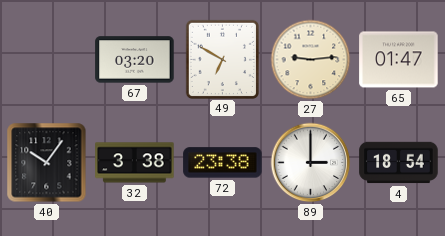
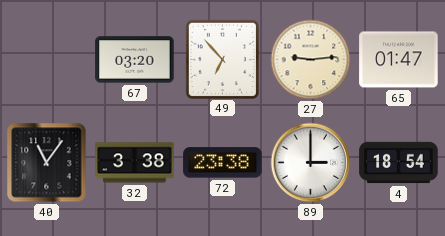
49: 6:50 -> 6:53
40: 10:06 -> 11:06
